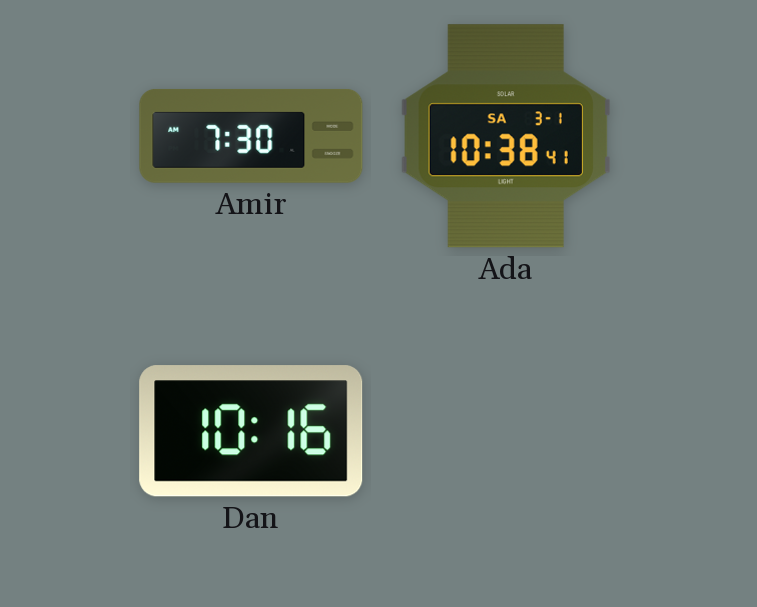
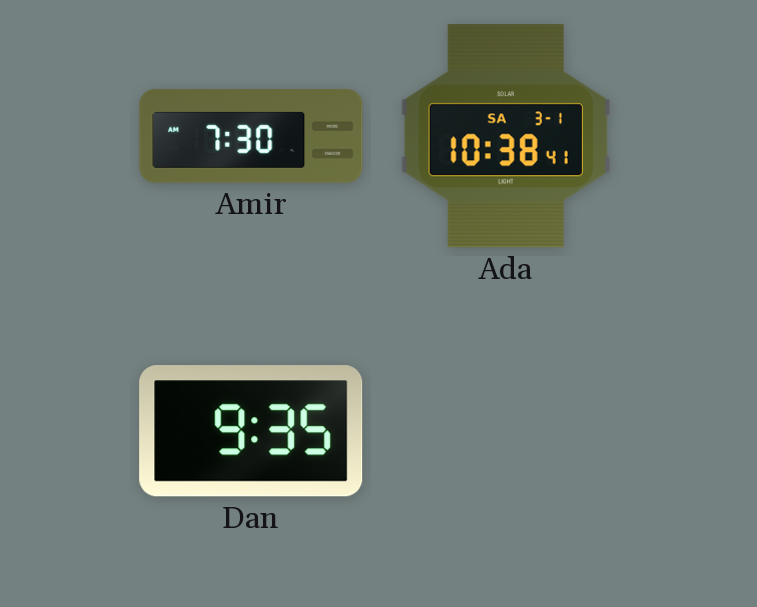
Dan: 10:16 -> 9:35
